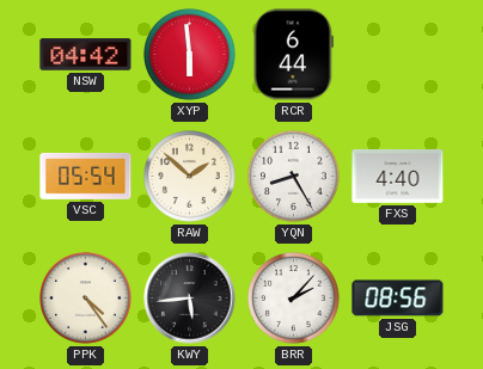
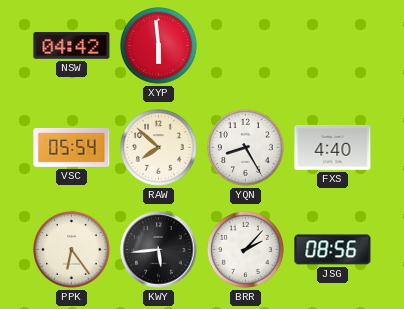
RCR: 6:44 -> none
RAW: 1:52 -> 7:52
PPK: 4:24 -> 6:24
